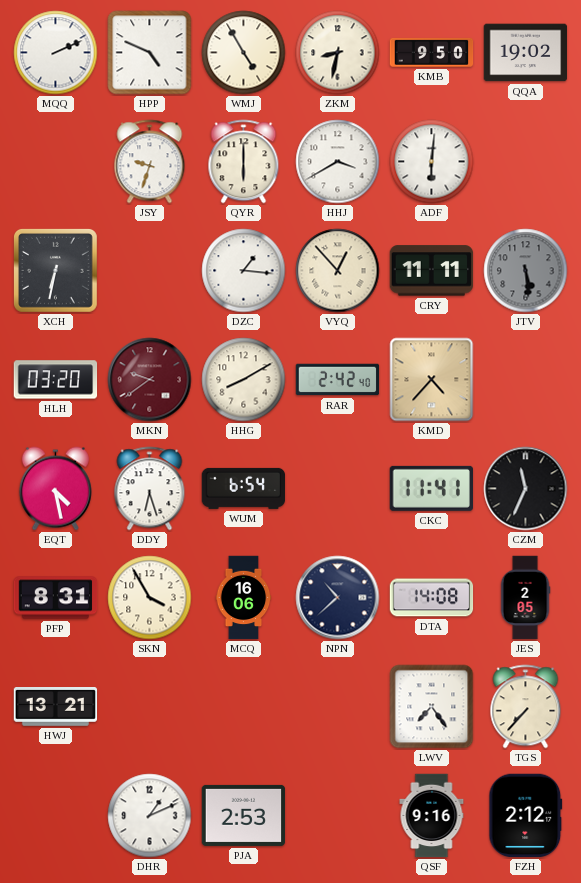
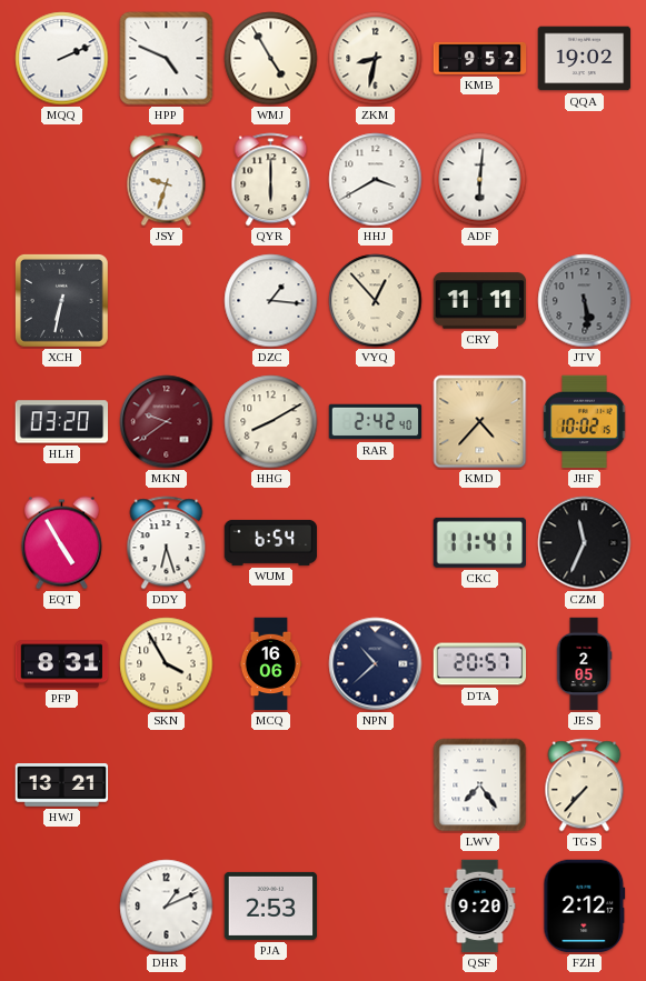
KMB: 9:50 -> 9:52
JHF: none -> 10:02
EQT: 4:28 -> 4:55
DTA: 14:08 -> 20:57
QSF: 9:16 -> 9:20
